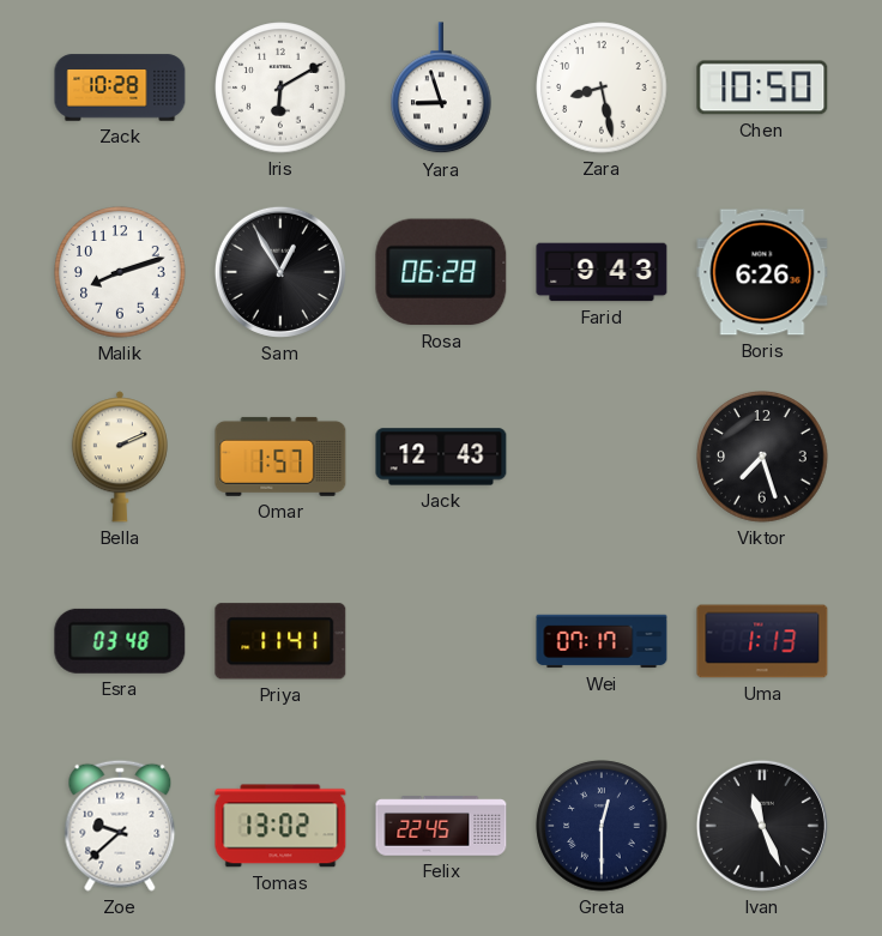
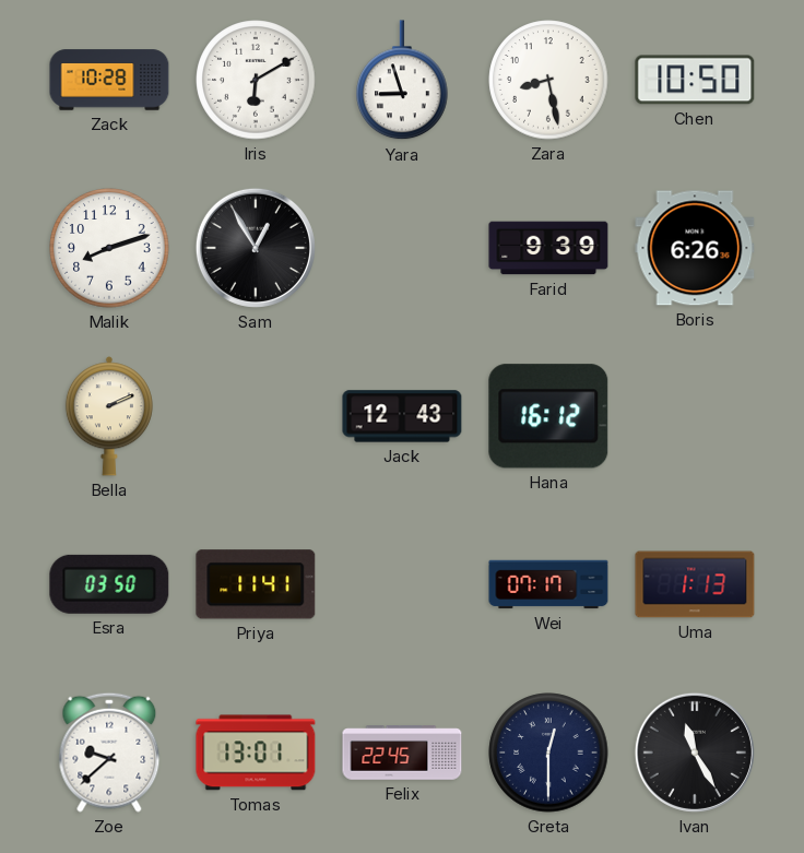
Rosa: 06:28 -> none
Farid: 9:43 -> 9:39
Omar: 1:57 -> none
Hana: none -> 16:12
Viktor: 7:27 -> none
Esra: 03:48 -> 03:50
Tomas: 13:02 -> 13:01
Ivan: 11:26 -> 11:25
